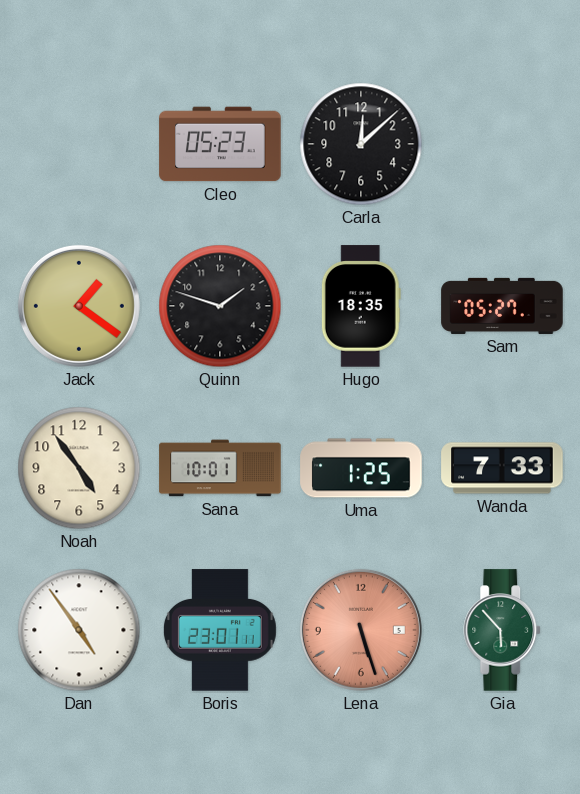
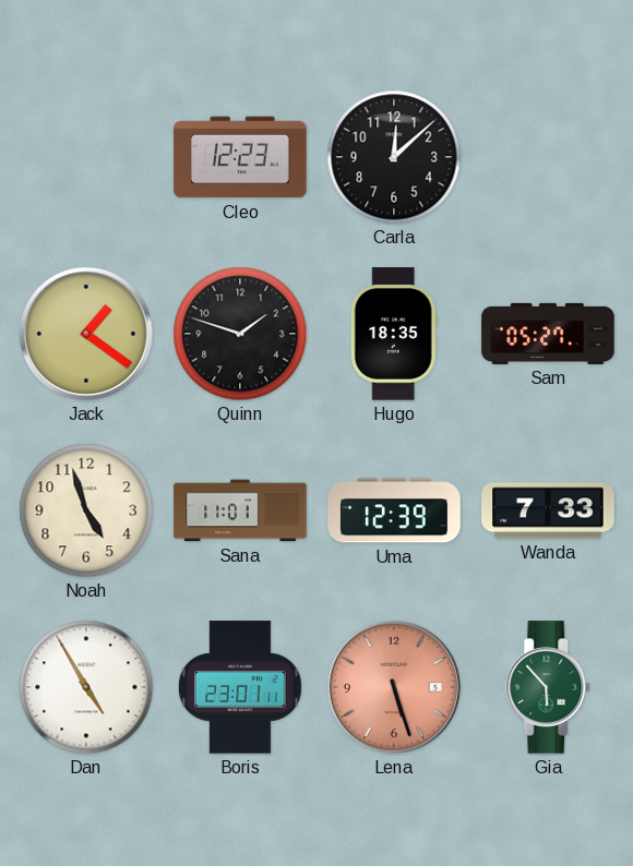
Cleo: 05:23 -> 12:23
Noah: 4:54 -> 4:57
Sana: 10:01 -> 11:01
Uma: 1:25 -> 12:39
Dan: 4:54 -> 4:55
